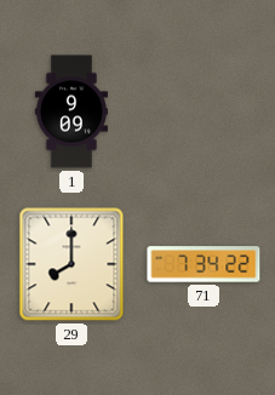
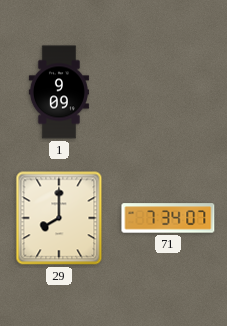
71: 7:34:22 -> 7:34:07
